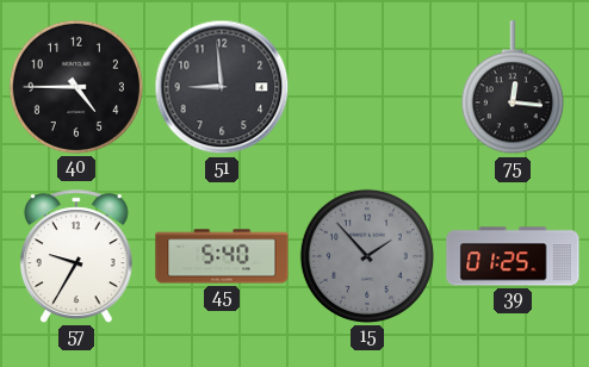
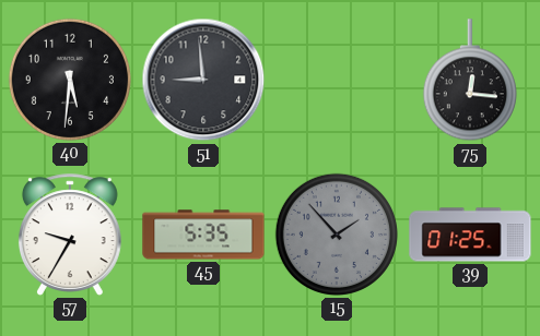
40: 4:45 -> 5:31
45: 5:40 -> 5:35
